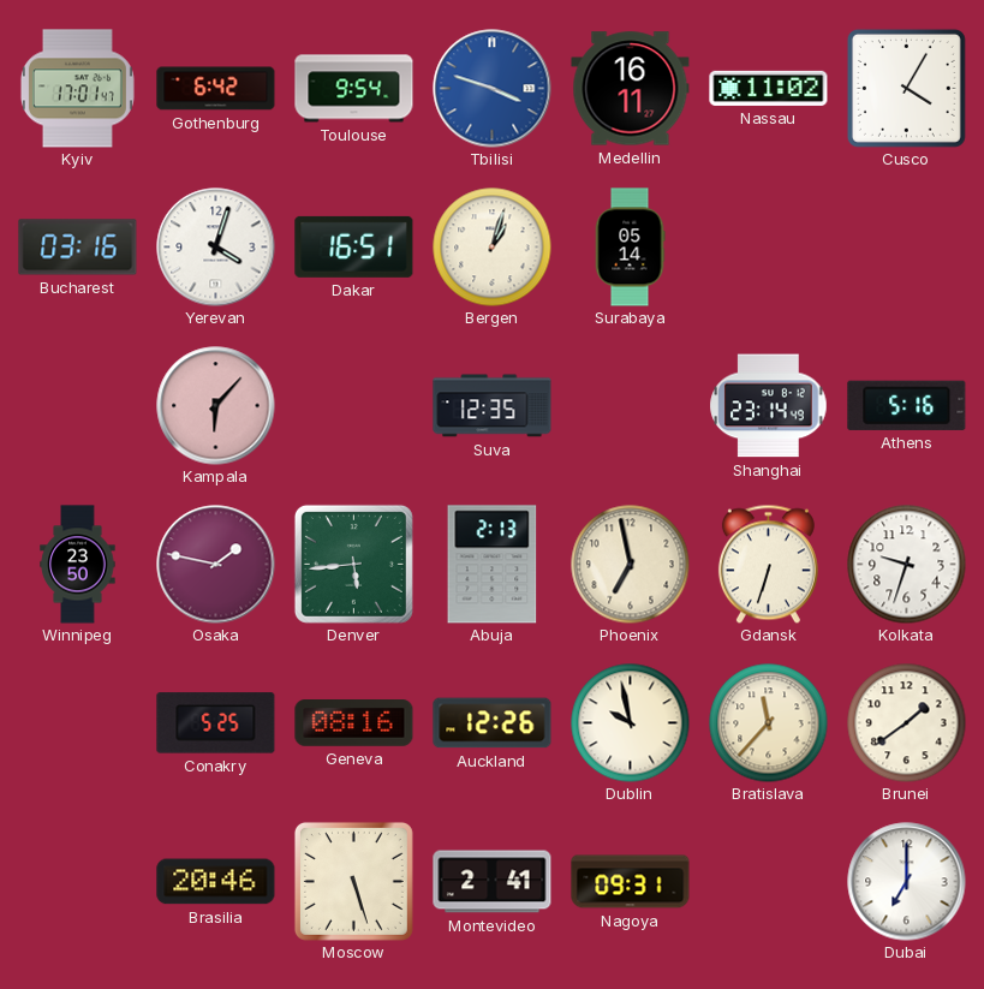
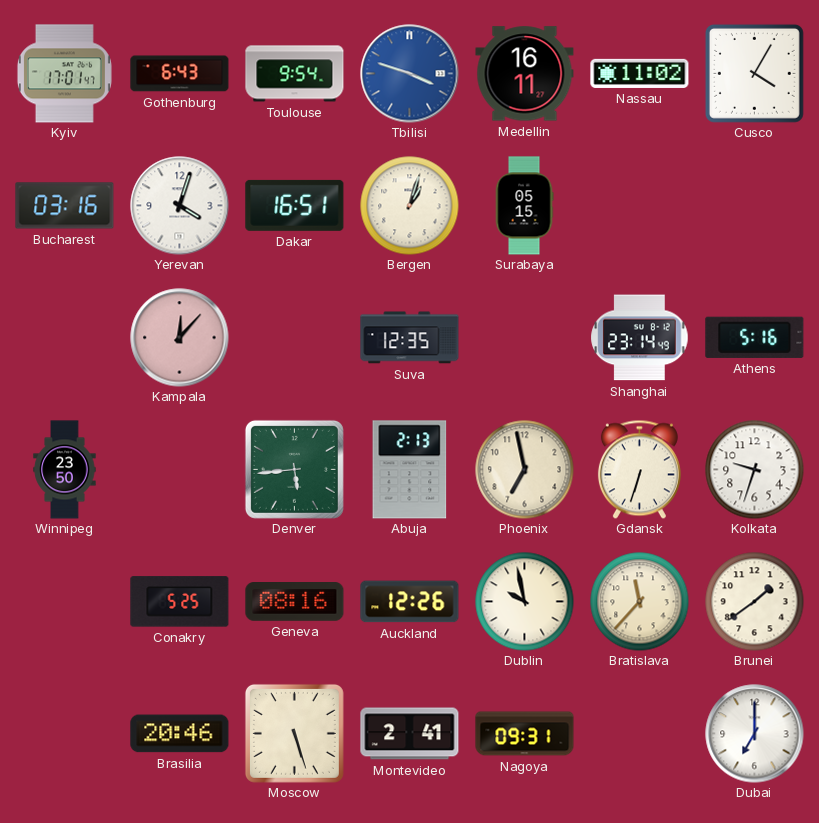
Gothenburg: 6:42 -> 6:43
Surabaya: 05:14 -> 05:15
Kampala: 6:07 -> 12:07
Osaka: 1:47 -> none
